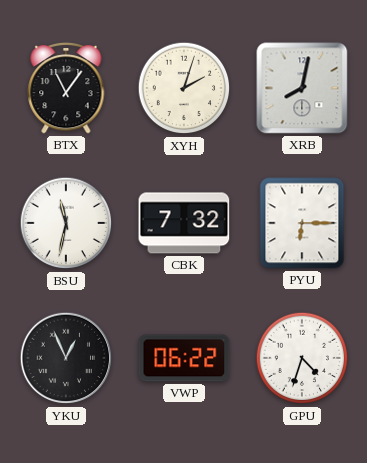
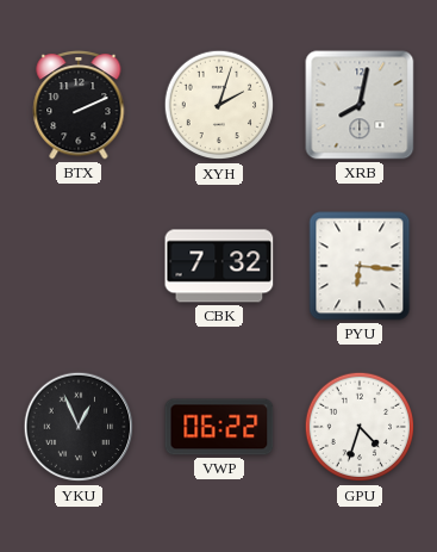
BTX: 11:06 -> 2:11
BSU: 11:32 -> none
PYU: 6:15 -> 6:16
